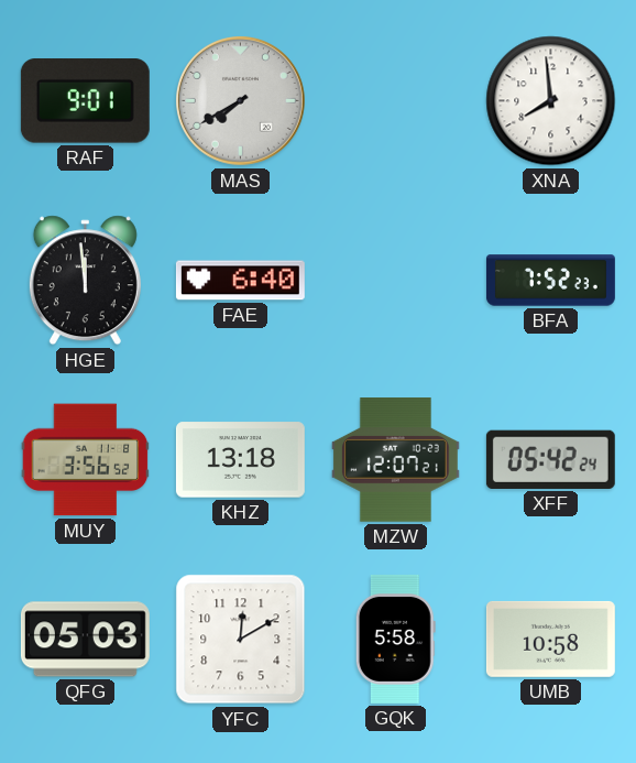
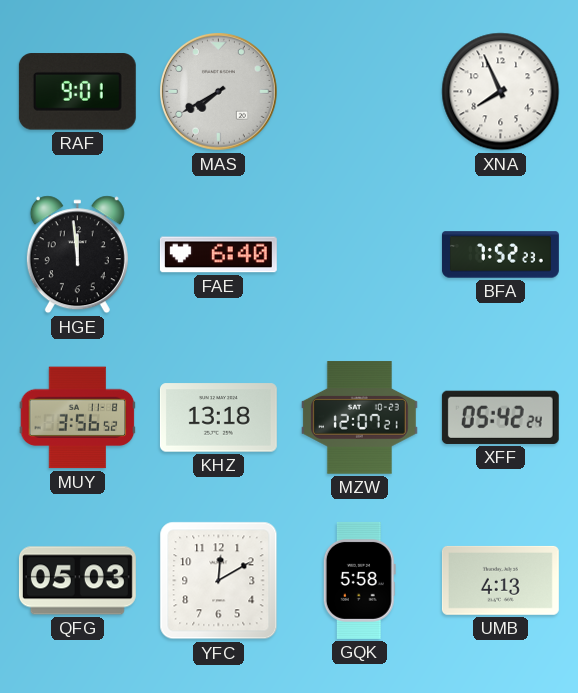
XNA: 7:59 -> 7:56
UMB: 10:58 -> 4:13
